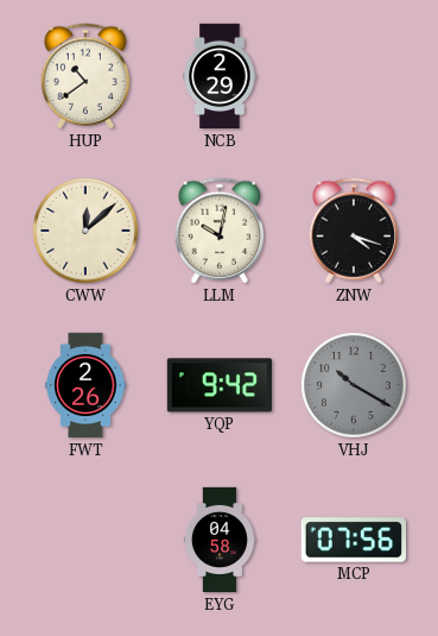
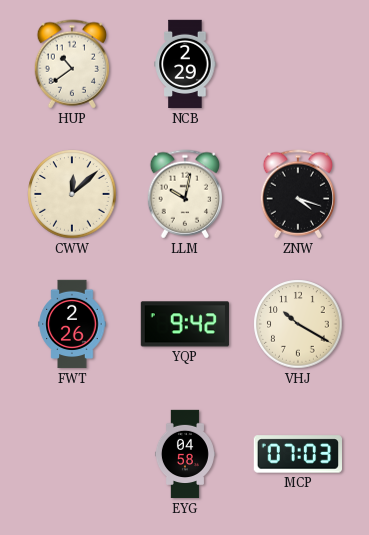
VHJ dial: grey -> cream
MCP: 07:56 -> 07:03
